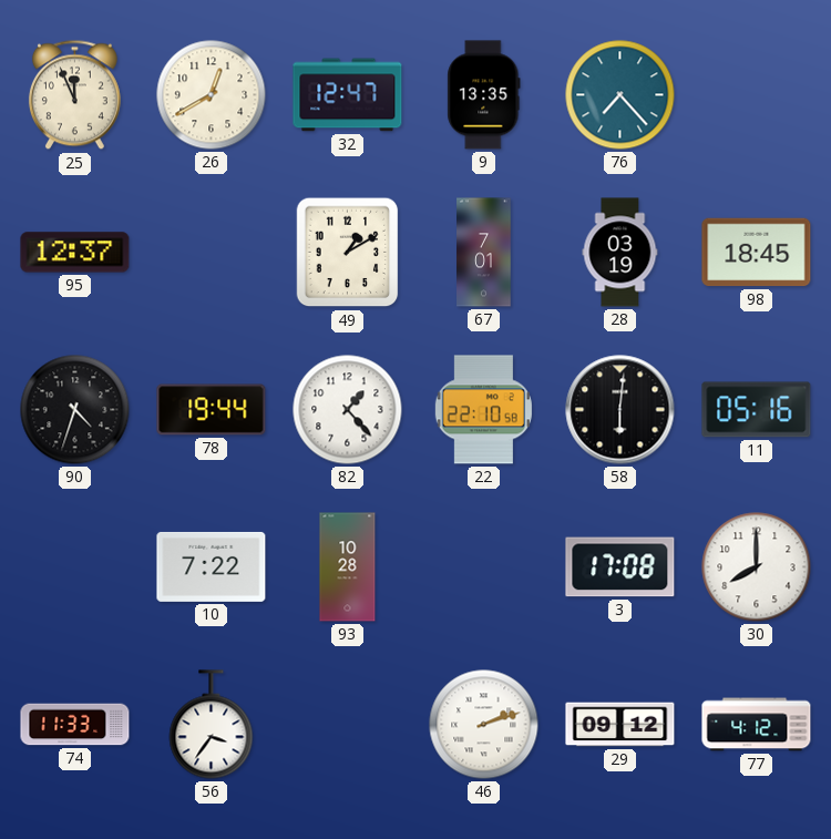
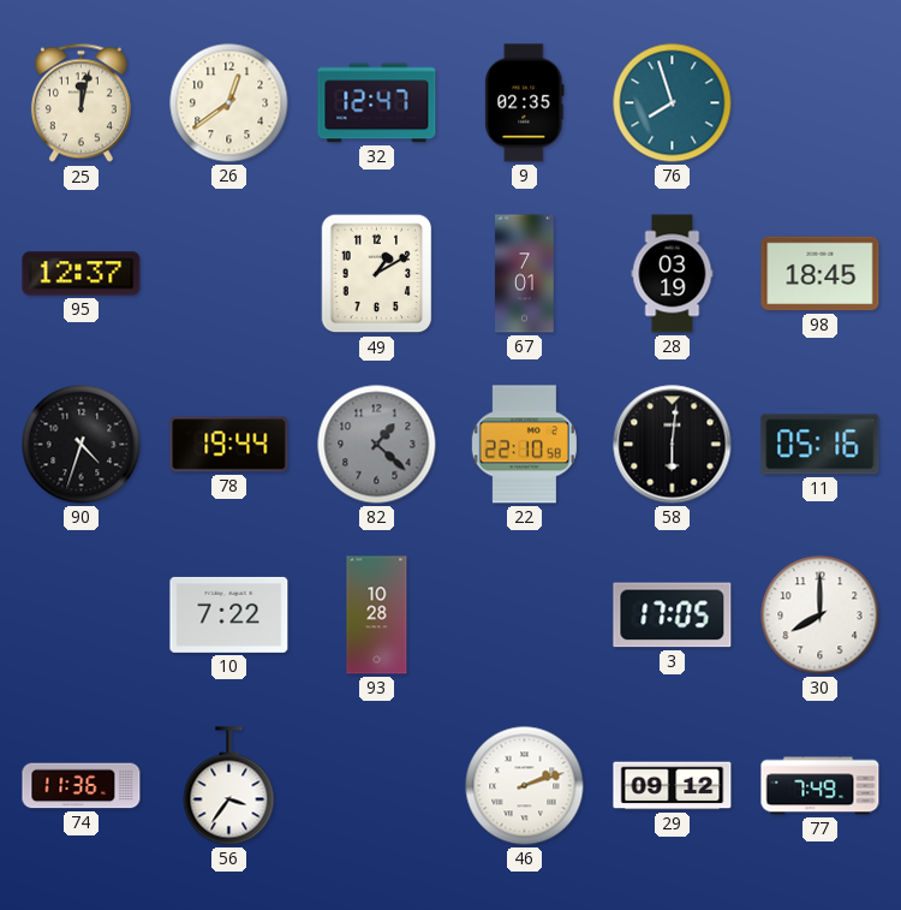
25: 11:56 -> 12:02
26: 12:40 -> 12:39
9: 13:35 -> 02:35
76: 7:23 -> 7:57
82: 1:23 -> 1:22
82 dial: white -> grey
3: 17:08 -> 17:05
74: 11:33 -> 11:36
77: 4:12 -> 7:49
